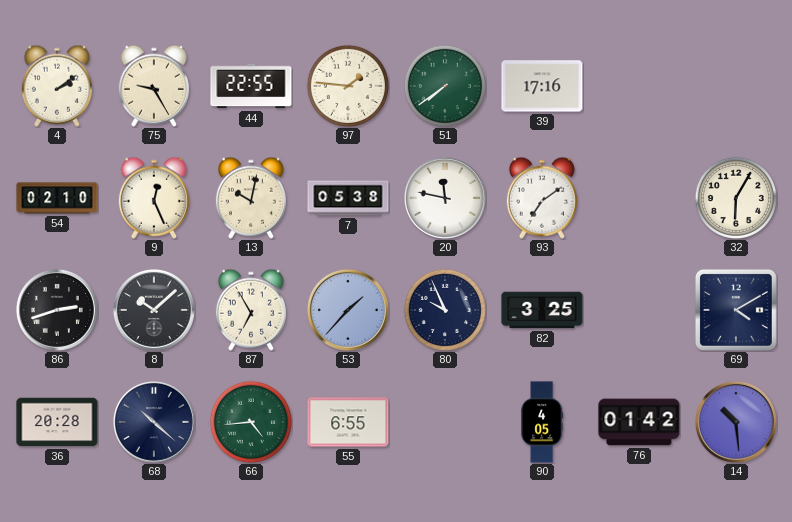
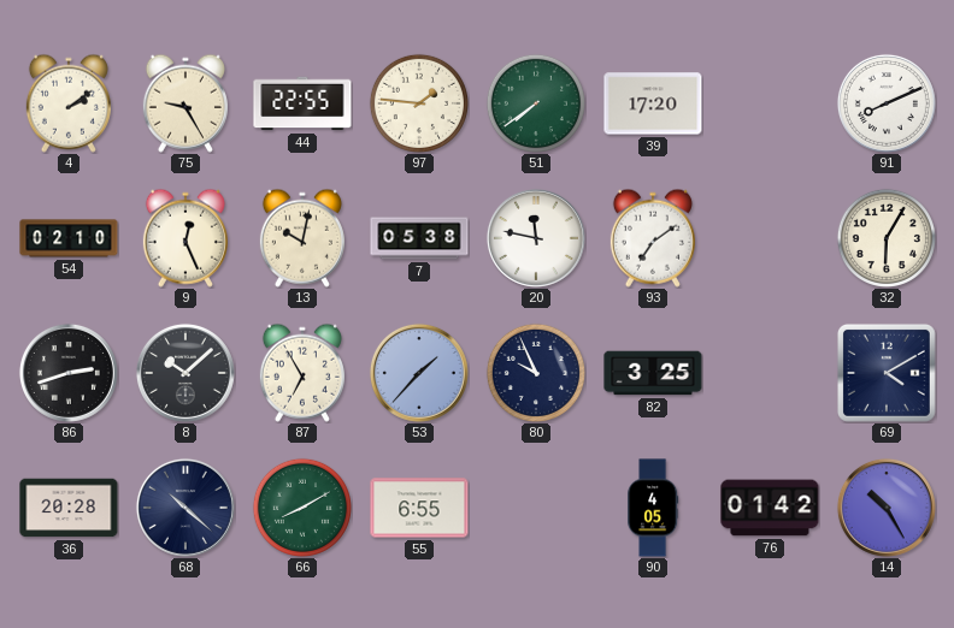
39: 17:16 -> 17:20
91: none -> 8:11
66: 4:44 -> 8:10
14: 10:29 -> 10:25
